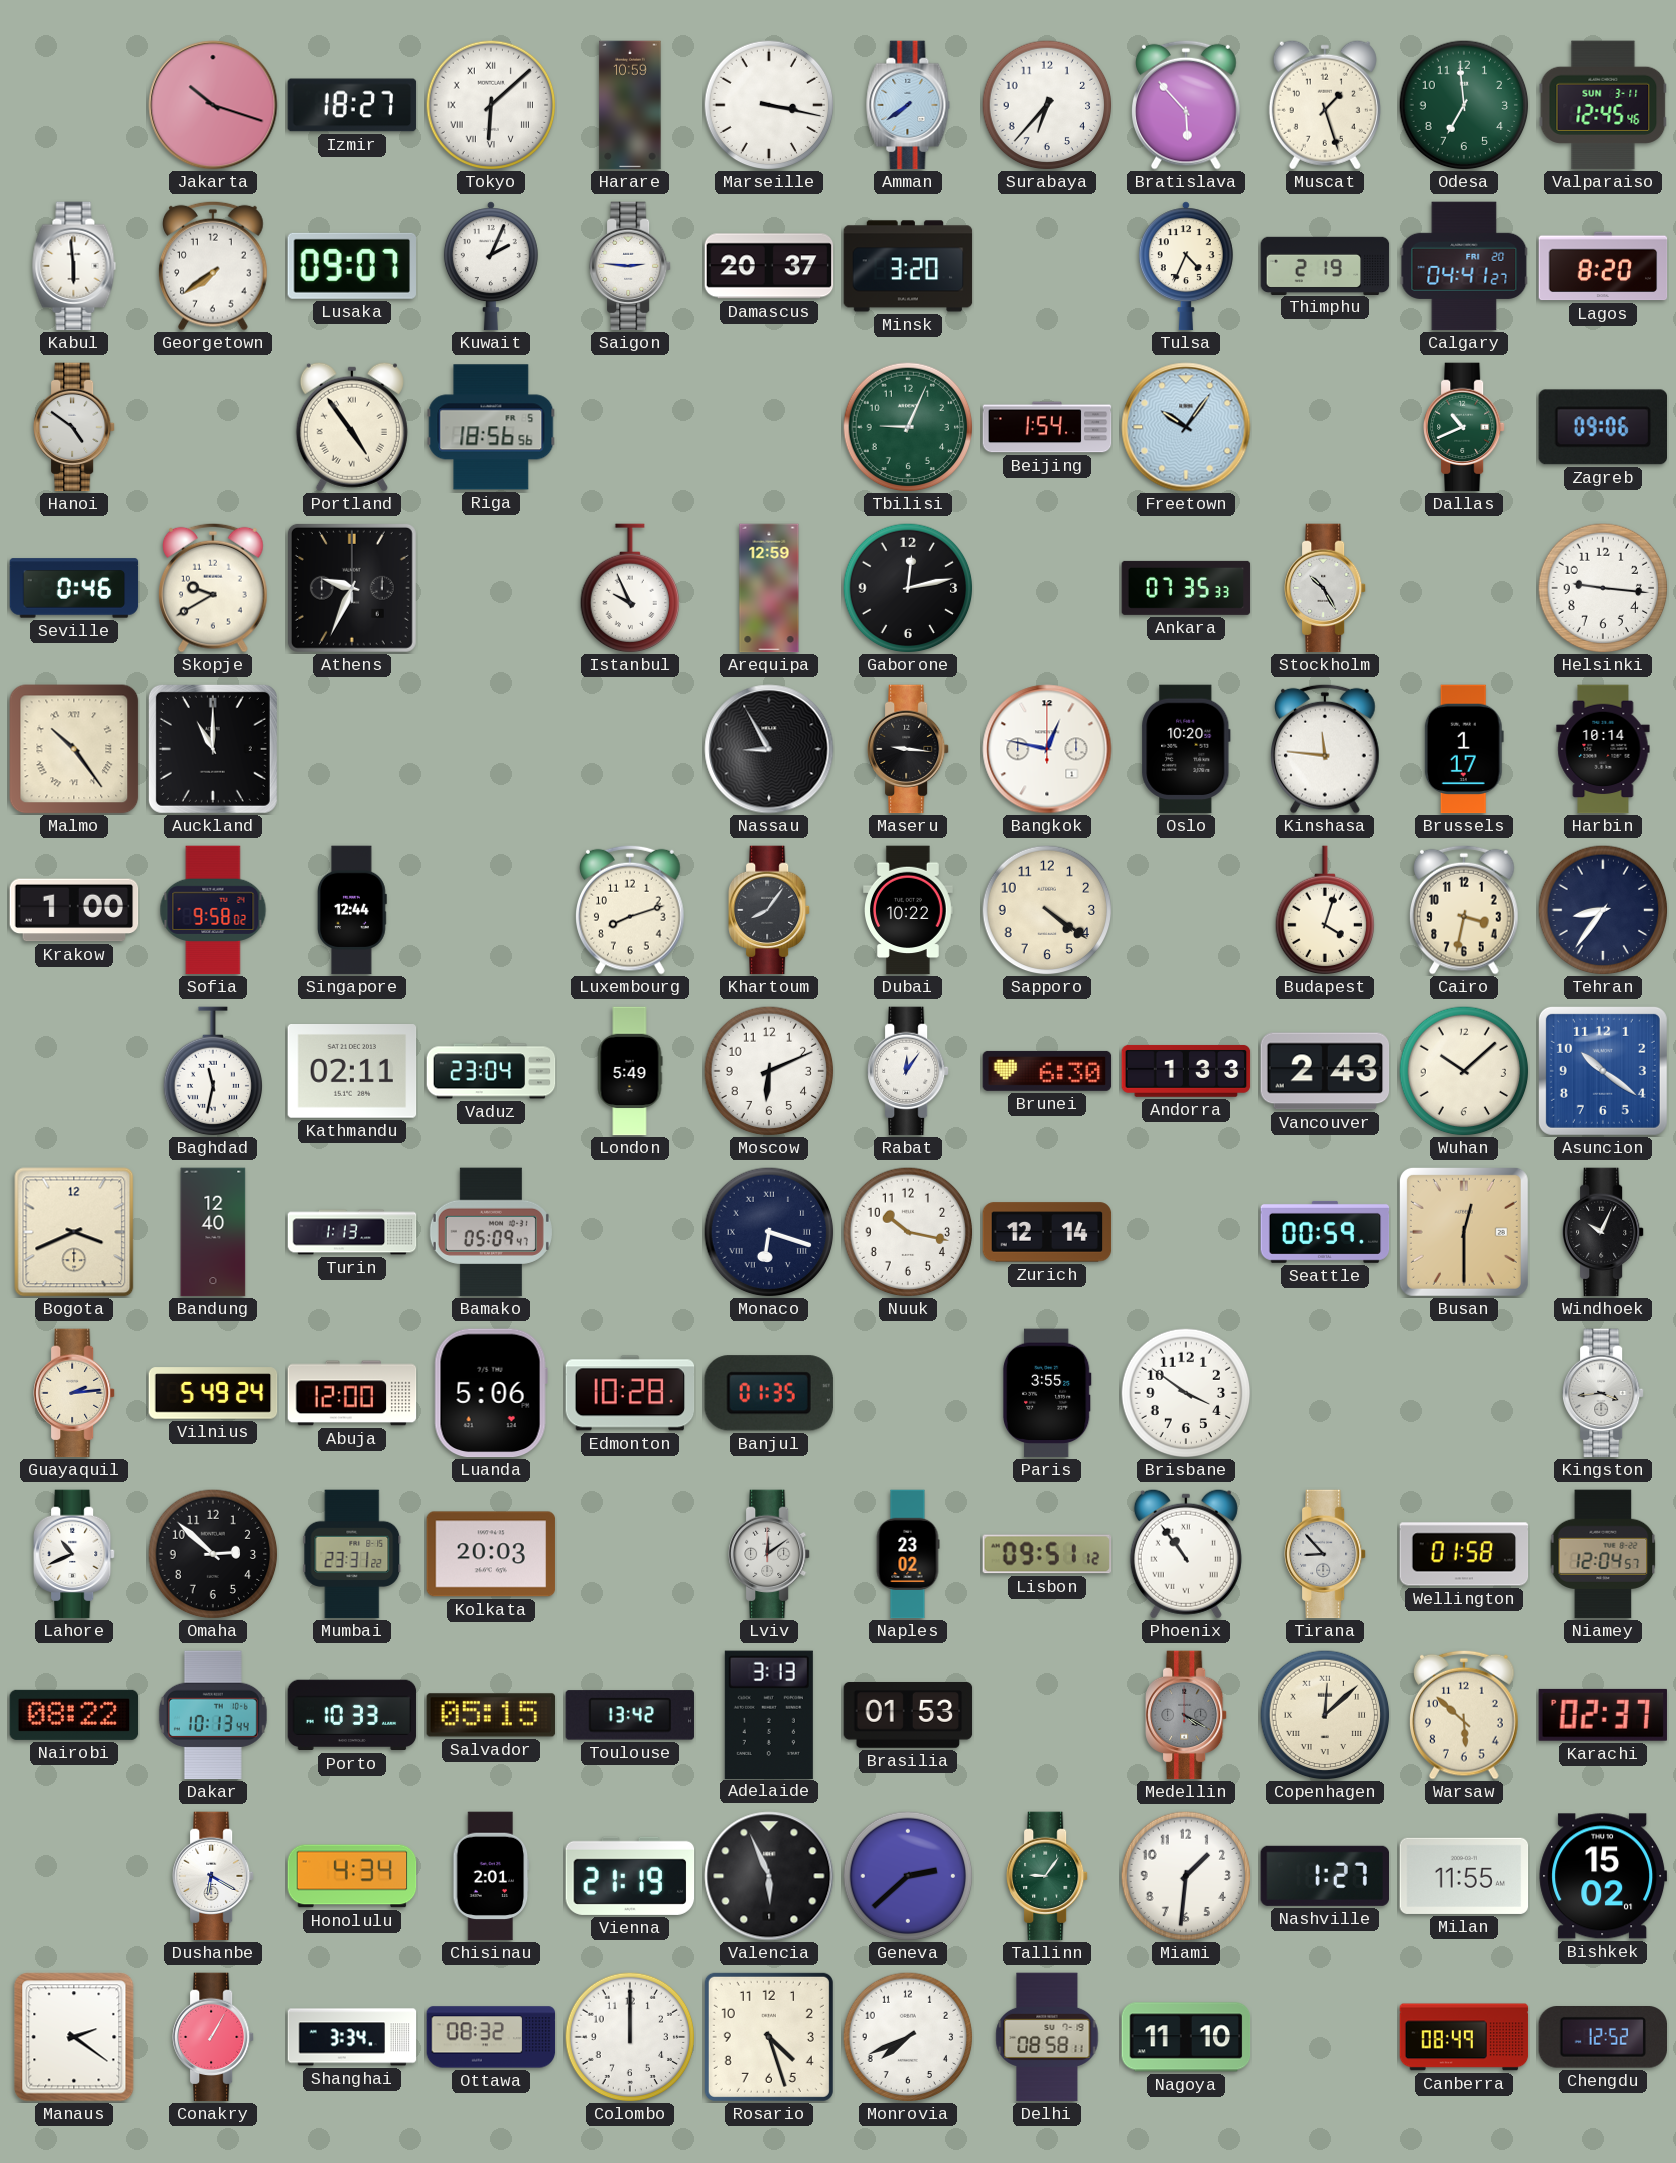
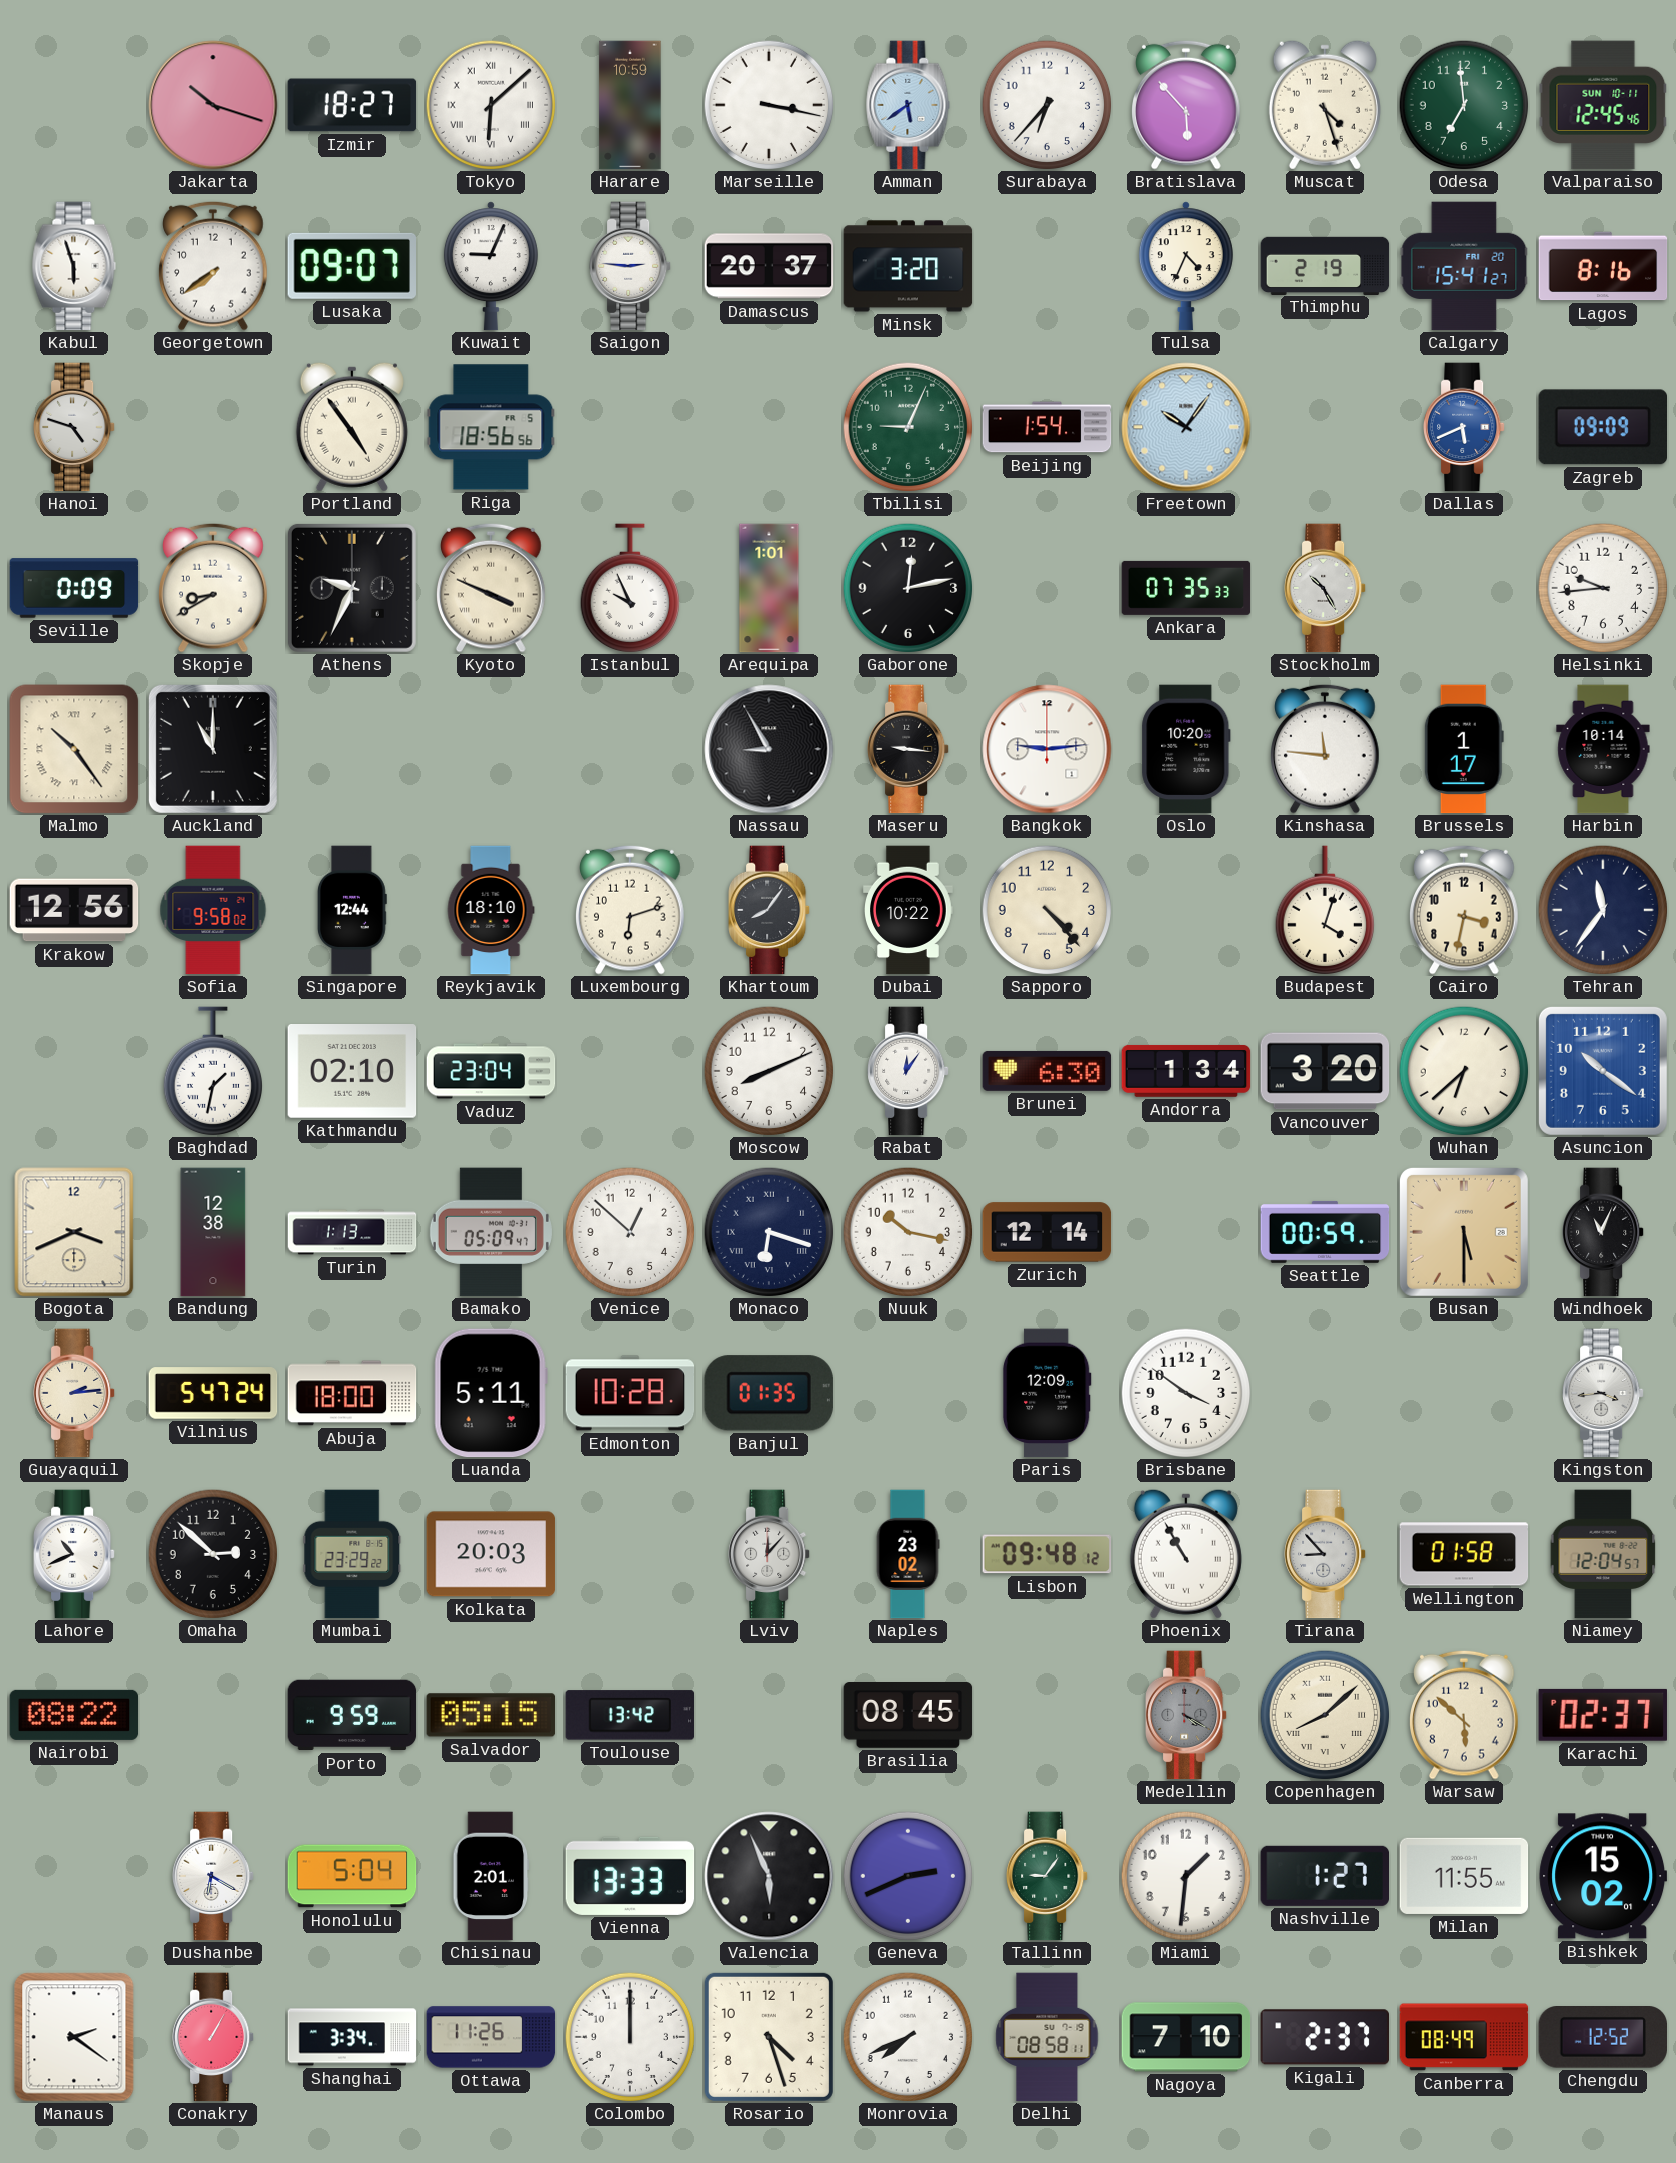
Amman: 7:39 -> 5:39
Muscat: 1:27 -> 4:27
Valparaiso date: SUN 3-11 -> SUN 10-11
Kabul: 5:59 -> 5:57
Kuwait: 2:04 -> 9:04
Calgary: 04:41 -> 15:41
Lagos: 8:20 -> 8:16
Hanoi: 4:51 -> 4:48
Dallas: 10:41 -> 5:41
Dallas dial: green -> blue
Zagreb: 09:06 -> 09:09
Seville: 0:46 -> 0:09
Skopje: 9:40 -> 8:40
Kyoto: none -> 3:49
Arequipa: 12:59 -> 1:01
Helsinki: 9:16 -> 9:44
Bangkok: 12:47 -> 9:14
Krakow: 1:00 -> 12:56
Reykjavik: none -> 18:10
Luxembourg: 8:12 -> 6:12
Sapporo: 4:21 -> 4:23
Tehran: 8:36 -> 11:36
Baghdad: 11:32 -> 1:32
Kathmandu: 02:11 -> 02:10
London: 5:49 -> none
Moscow: 6:11 -> 8:11
Andorra: 1:33 -> 1:34
Vancouver: 2:43 -> 3:20
Wuhan: 10:08 -> 6:38
Bandung: 12:40 -> 12:38
Venice: none -> 12:52
Busan: 12:30 -> 5:30
Windhoek: 10:04 -> 11:04
Vilnius: 5:49 -> 5:47
Abuja: 12:00 -> 18:00
Luanda: 5:06 -> 5:11
Paris: 3:55 -> 12:09
Mumbai: 23:31 -> 23:29
Lviv: 12:09 -> 12:07
Lisbon: 09:51 -> 09:48
Phoenix: 10:54 -> 10:55
Dakar: 10:13 -> none
Porto: 10:33 -> 9:59
Adelaide: 3:13 -> none
Brasilia: 01:53 -> 08:45
Copenhagen: 12:08 -> 8:08
Honolulu: 4:34 -> 5:04
Vienna: 21:19 -> 13:33
Geneva: 2:38 -> 2:41
Ottawa: 08:32 -> 11:26
Nagoya: 11:10 -> 7:10
Kigali: none -> 2:37
